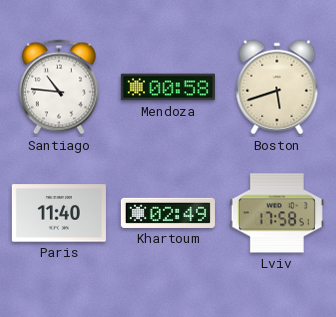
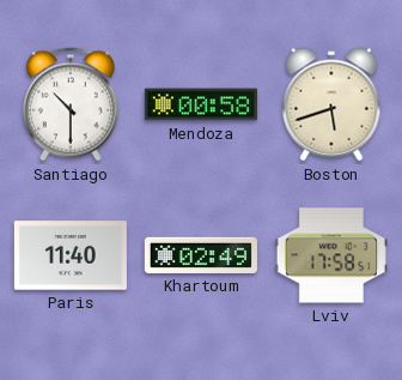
Santiago: 10:46 -> 10:30
